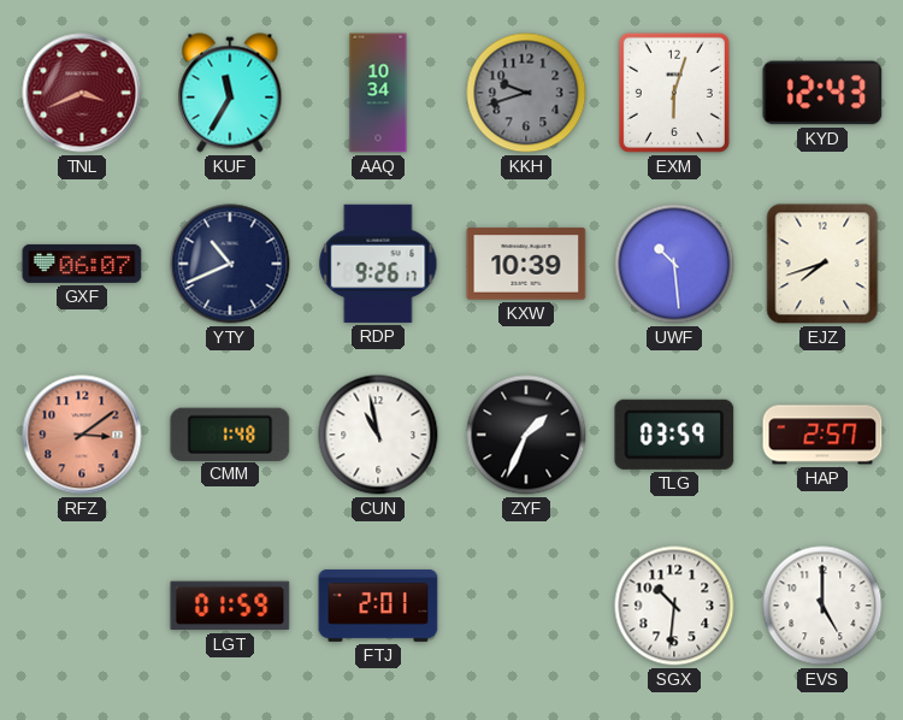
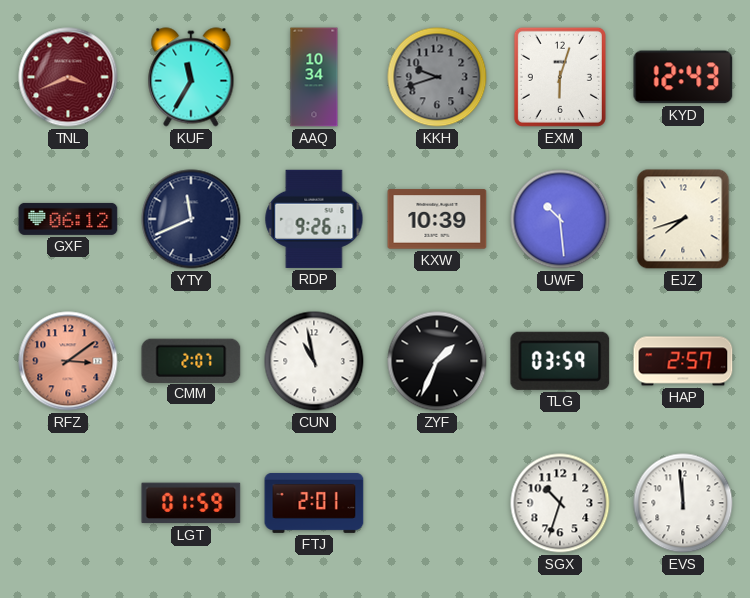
GXF: 06:07 -> 06:12
YTY: 10:41 -> 11:41
CMM: 1:48 -> 2:07
SGX: 10:31 -> 10:33
EVS: 5:00 -> 11:59
